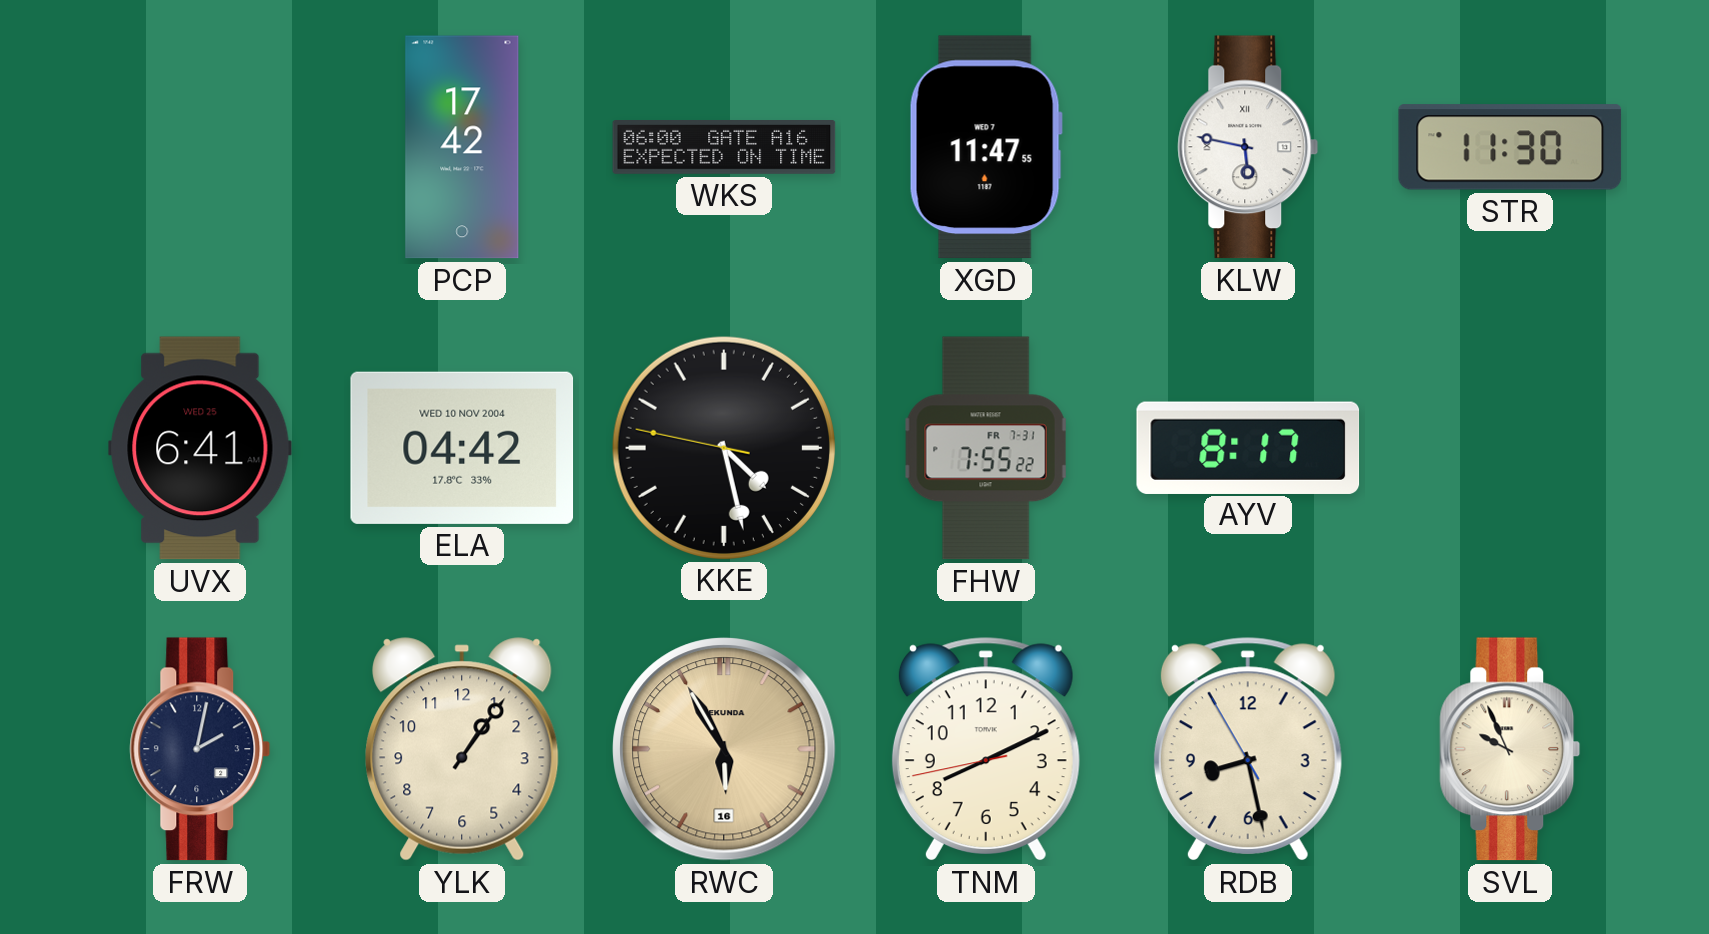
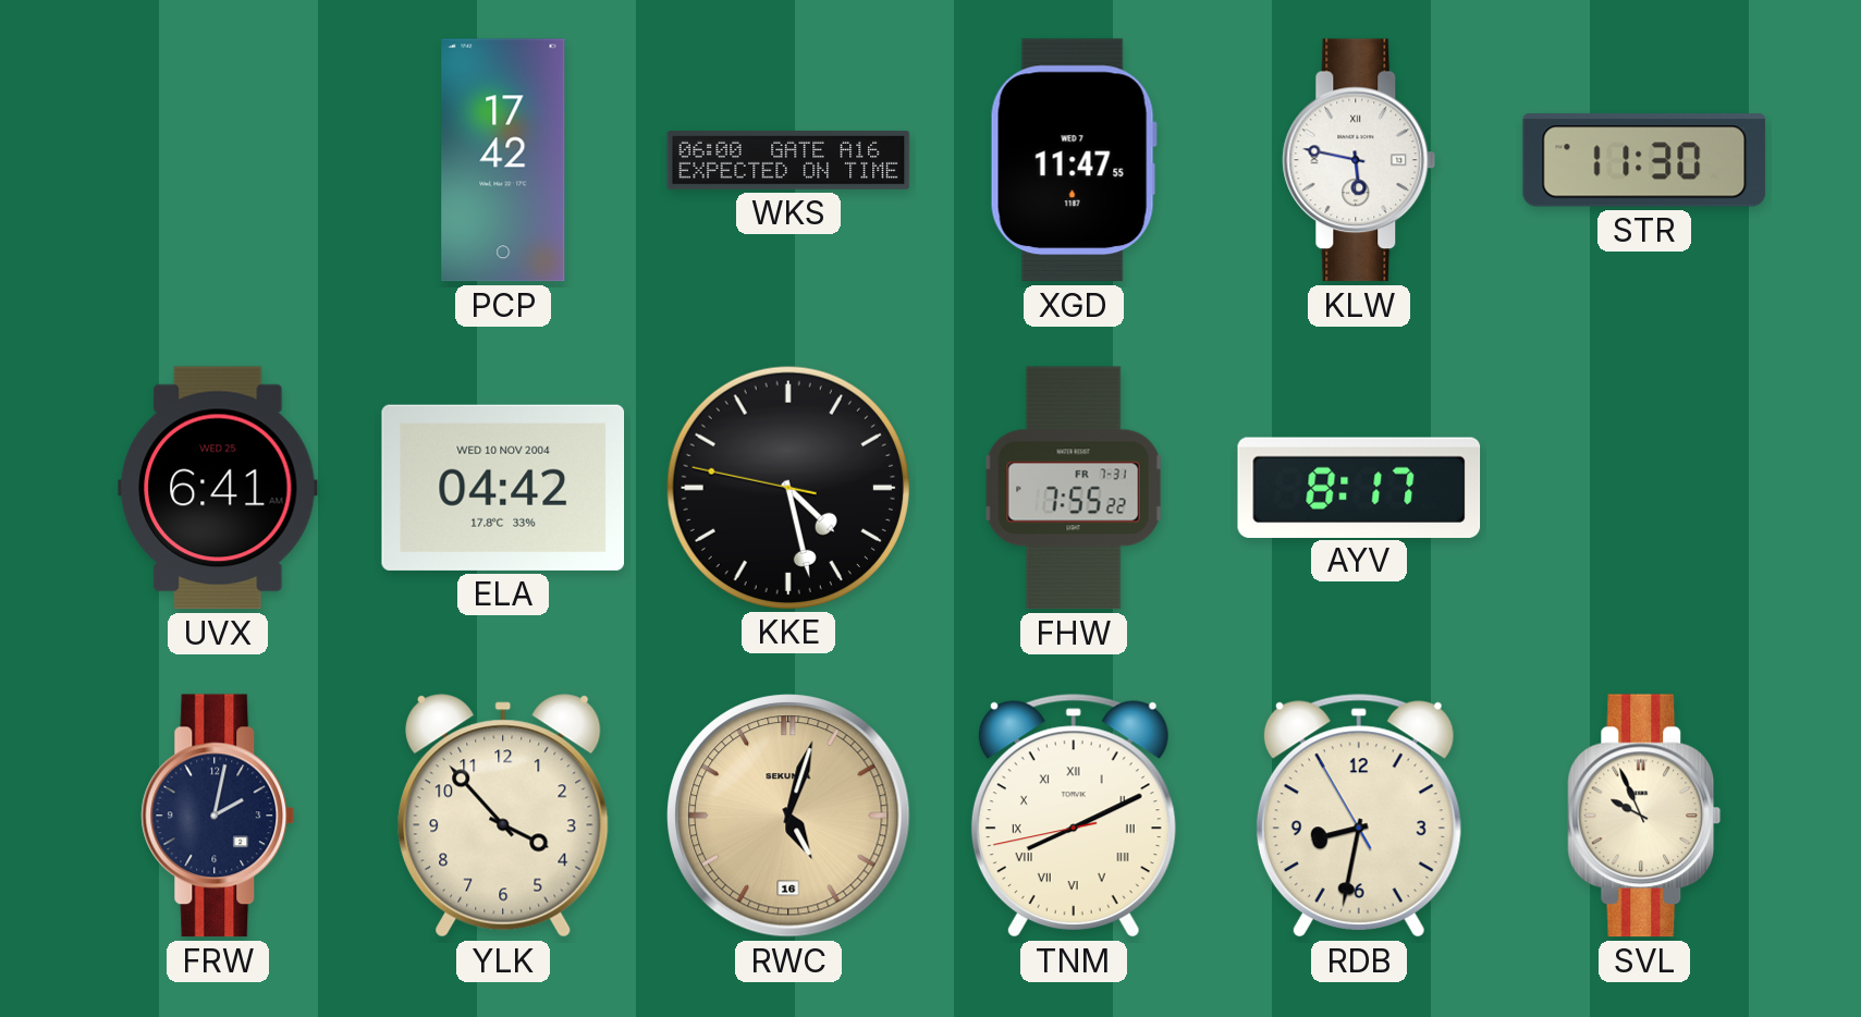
YLK: 1:06 -> 3:53
RWC: 5:55 -> 5:03
TNM numerals: Arabic -> Roman
RDB: 8:27 -> 8:31
